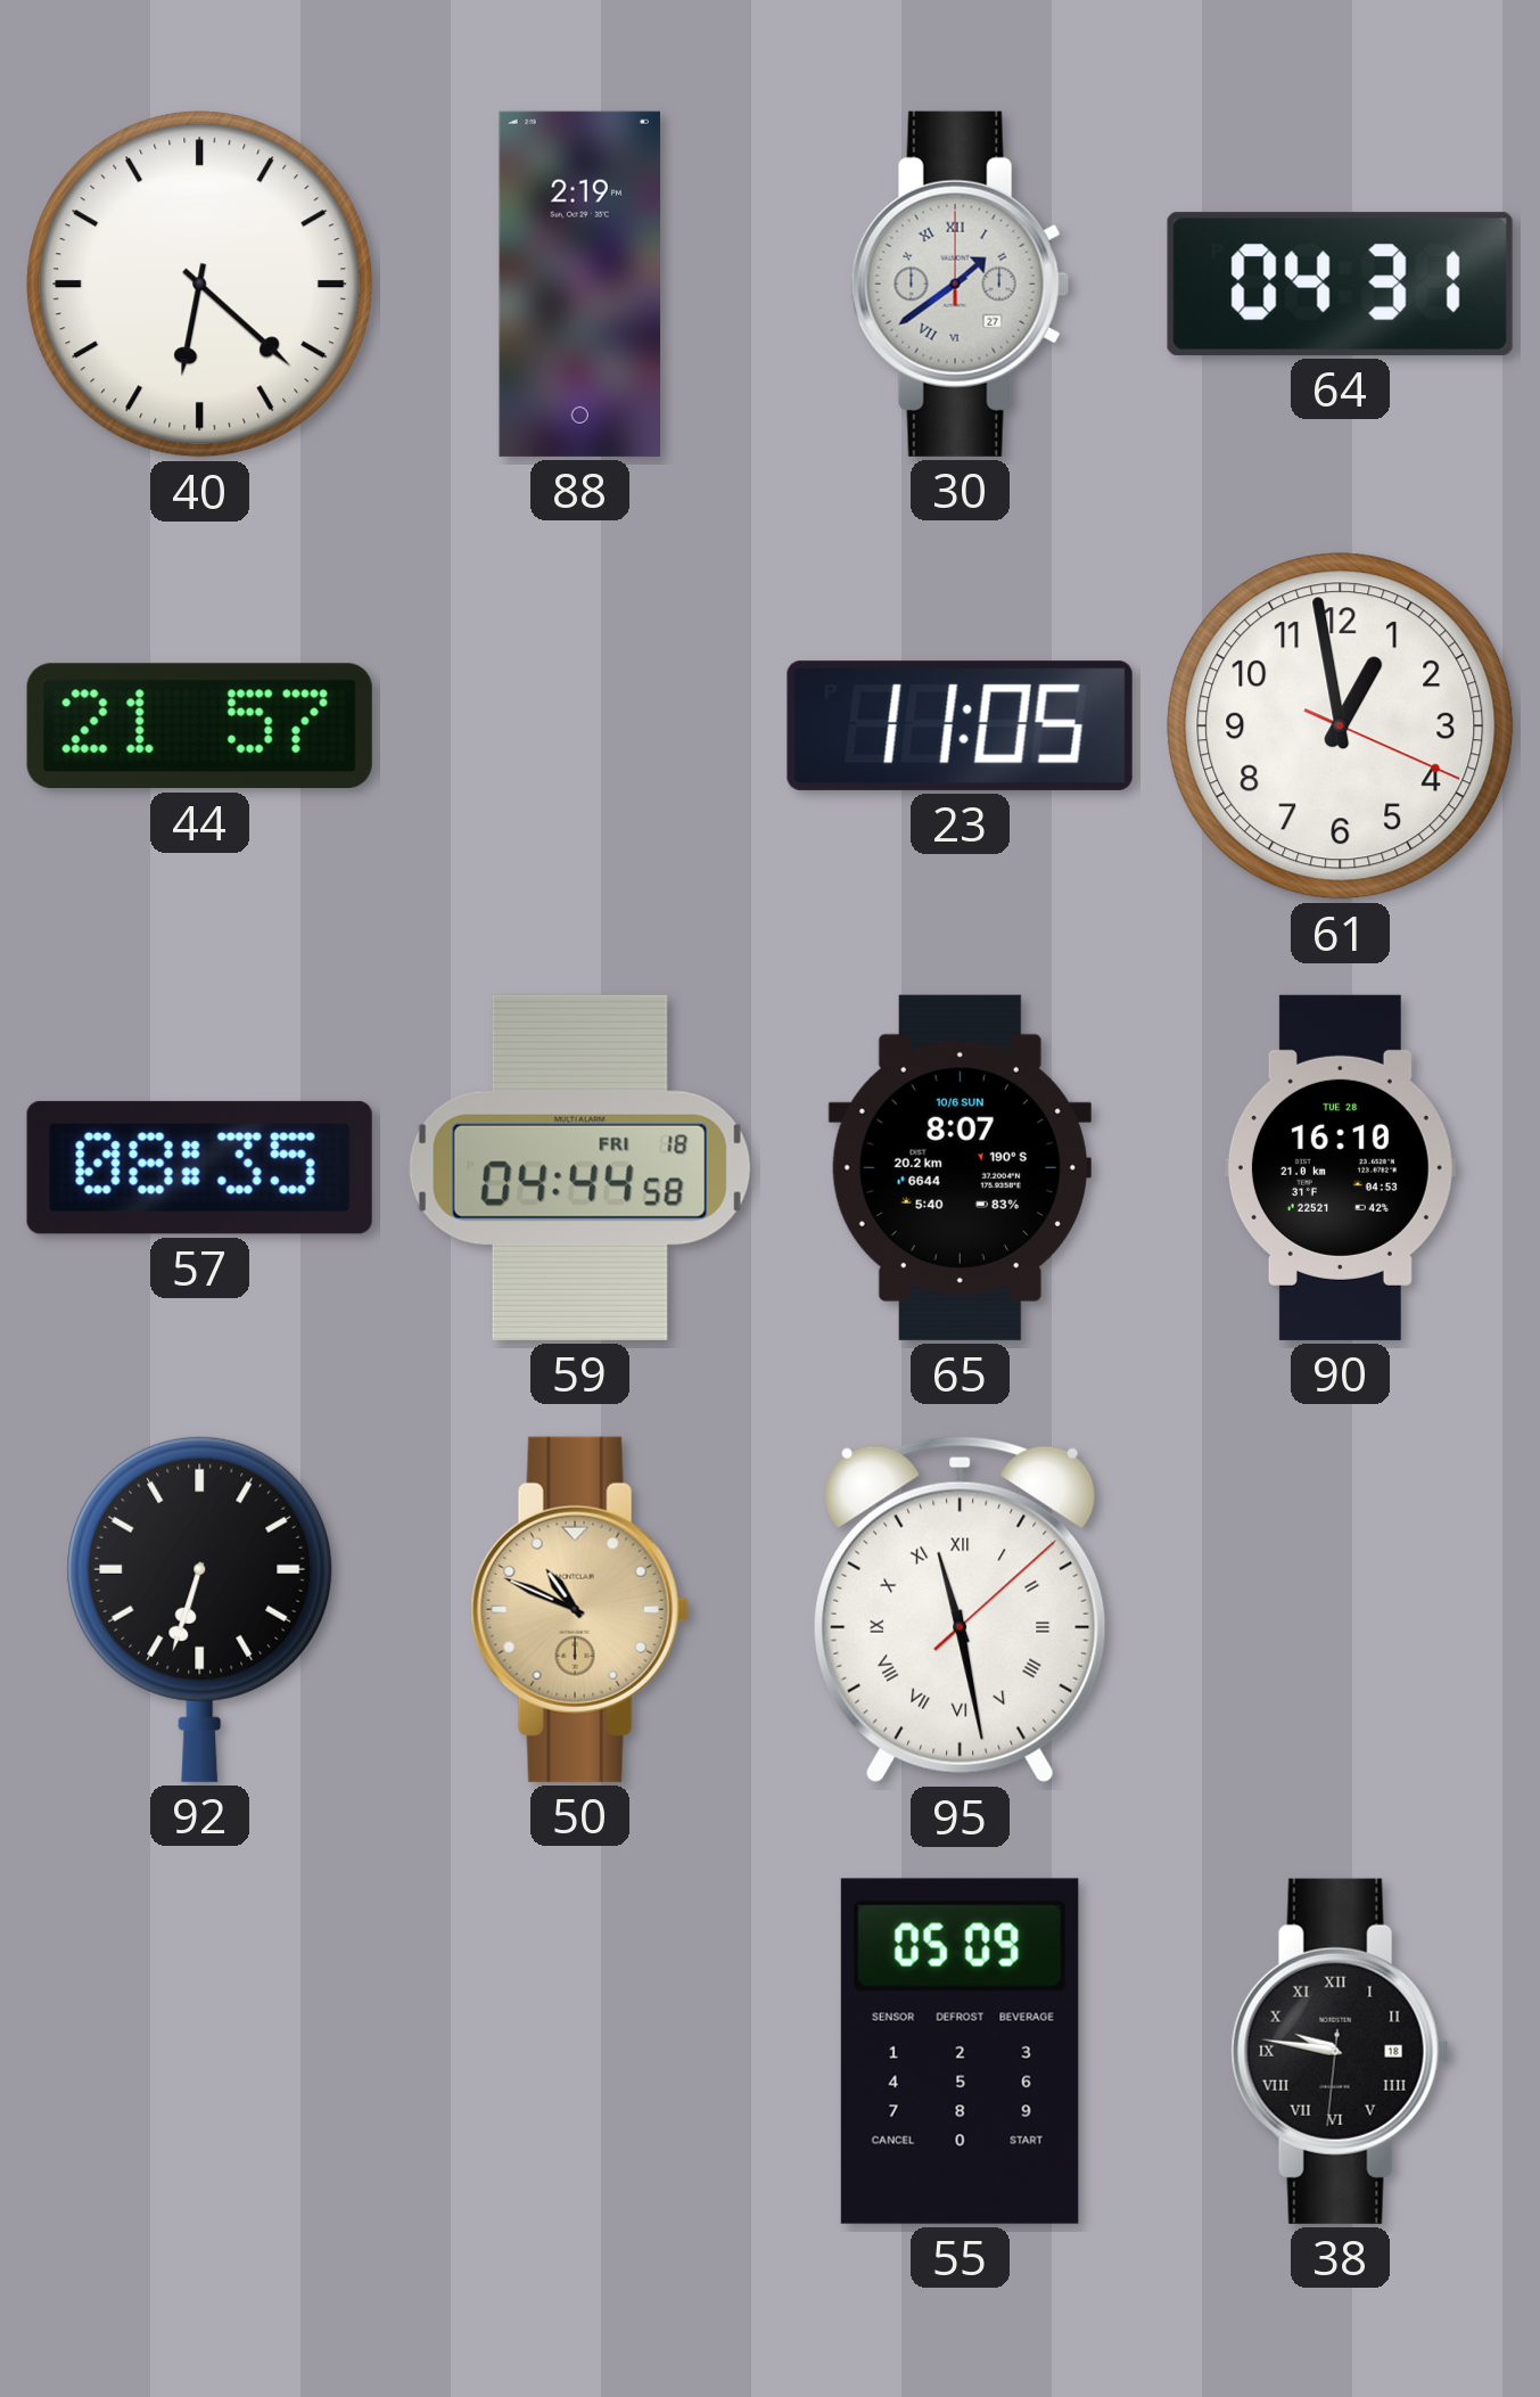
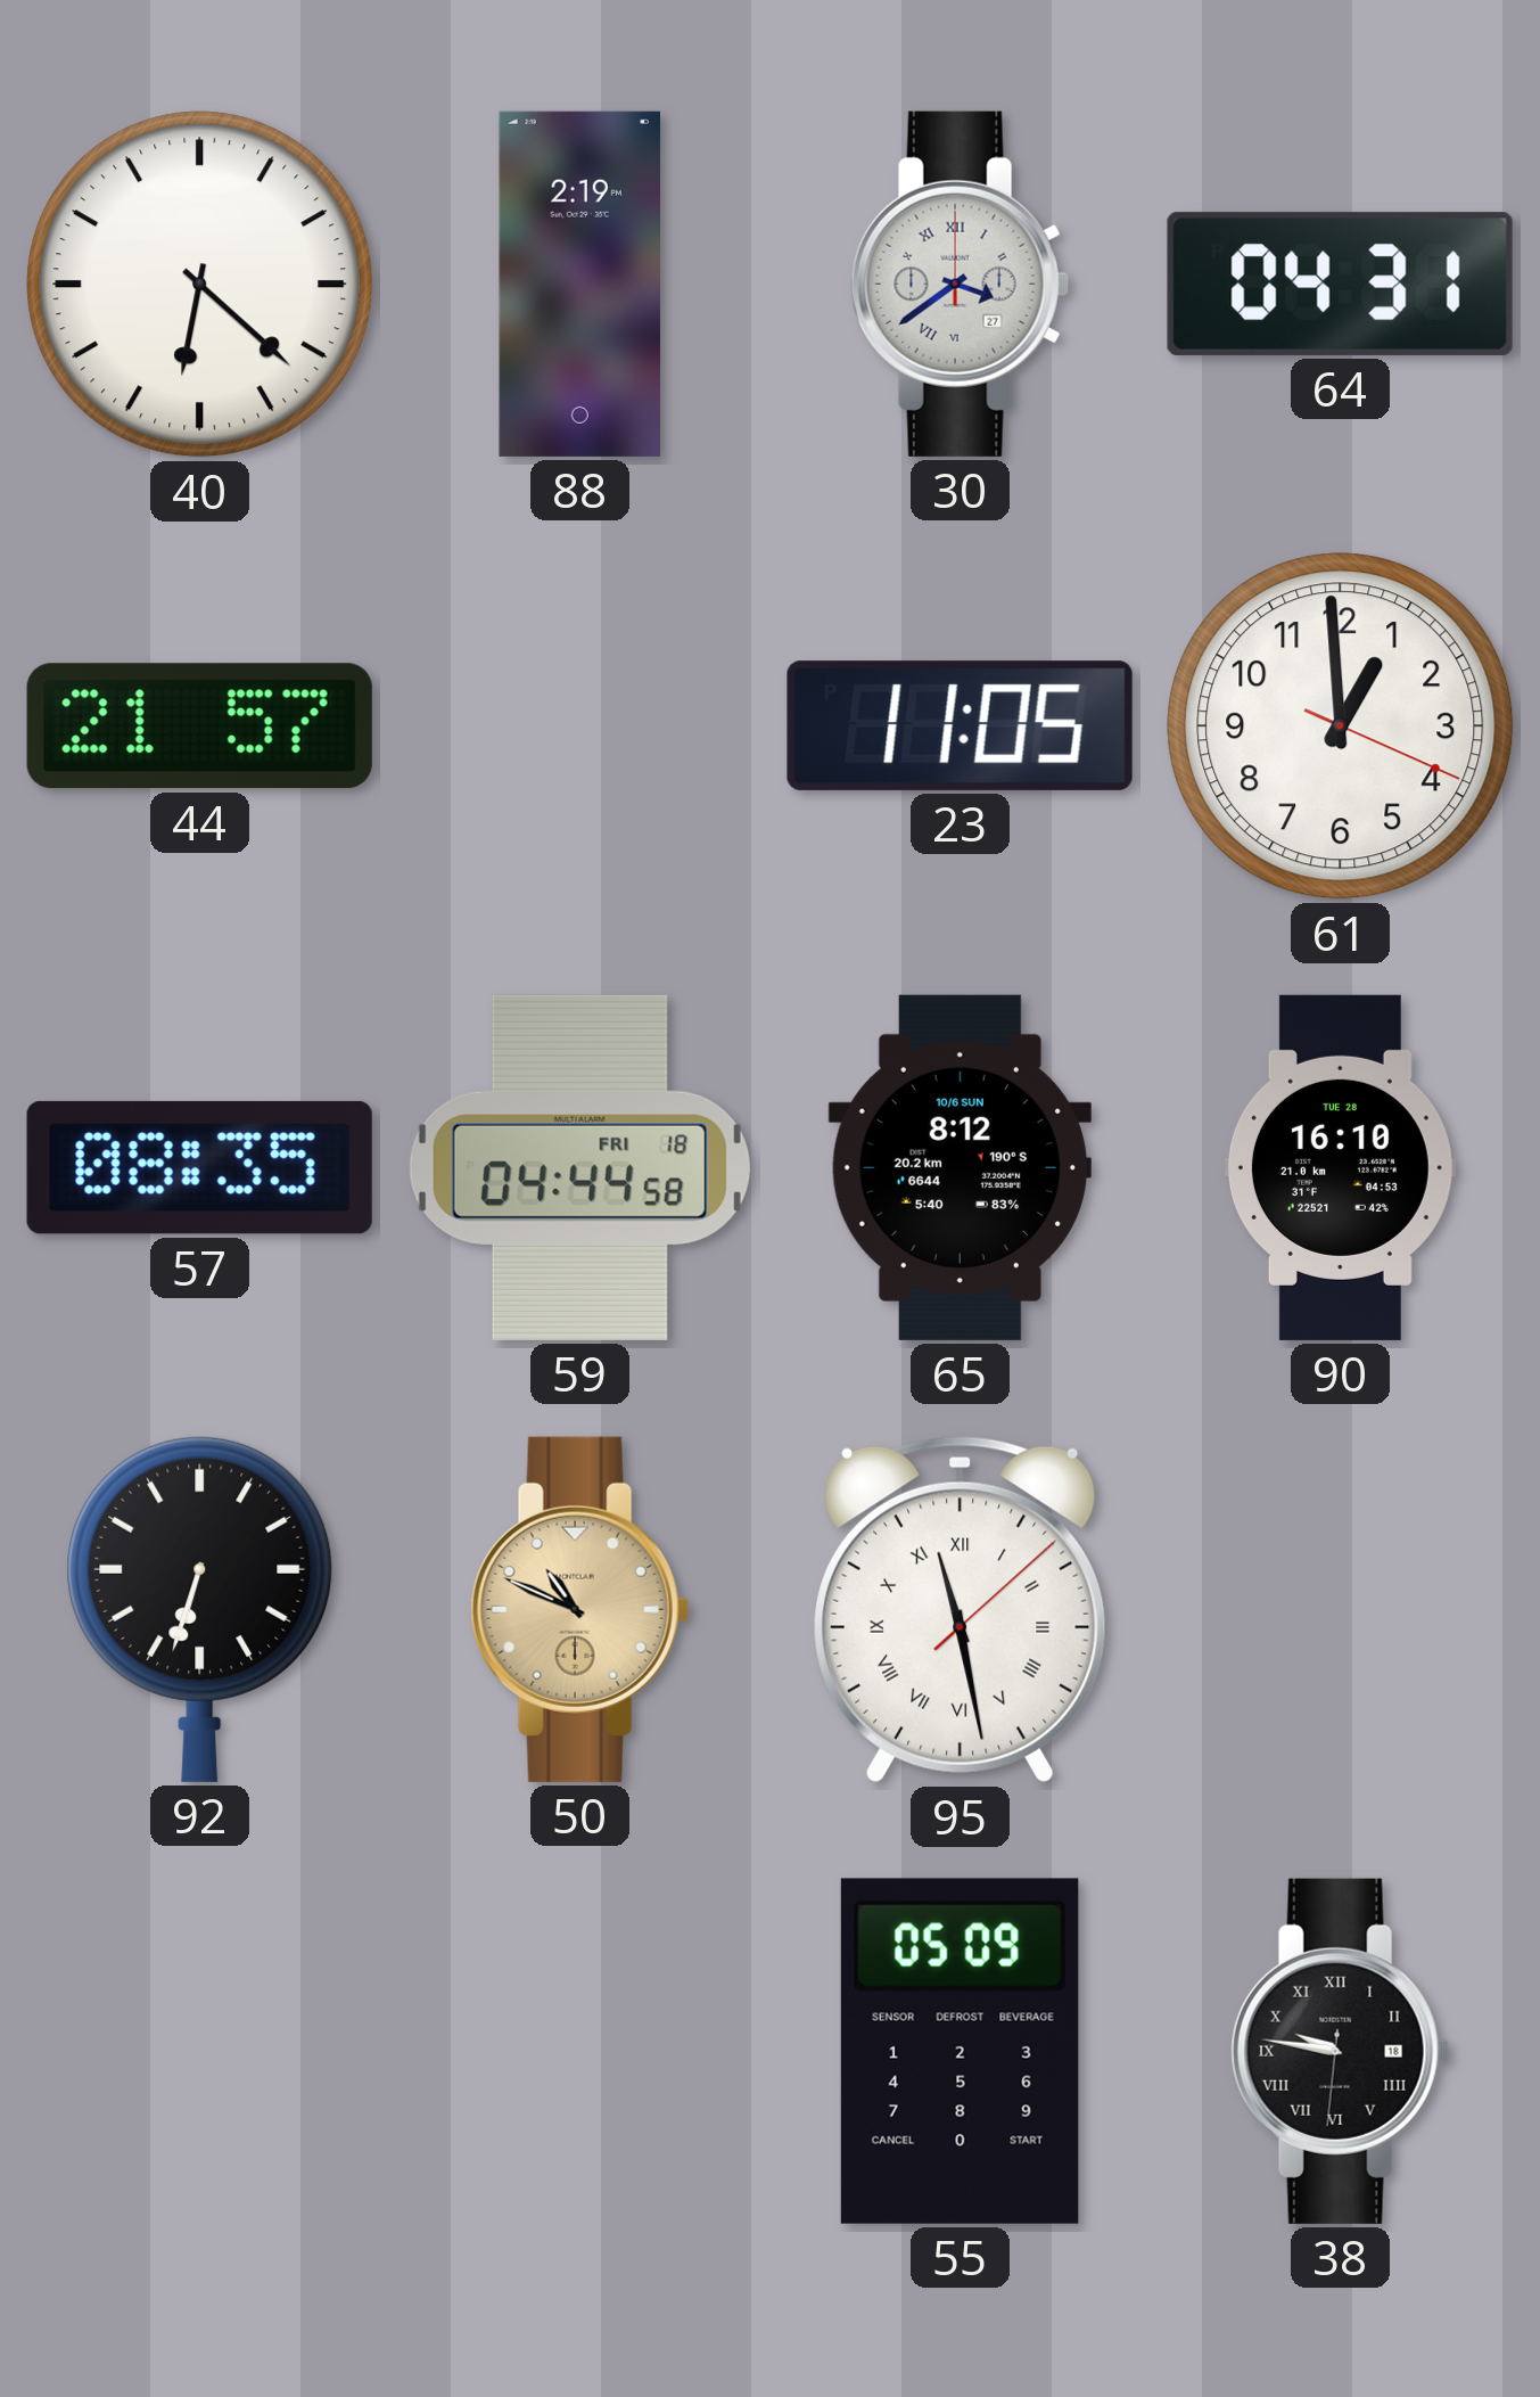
30: 1:39 -> 3:39
61: 12:58 -> 12:59
65: 8:07 -> 8:12
